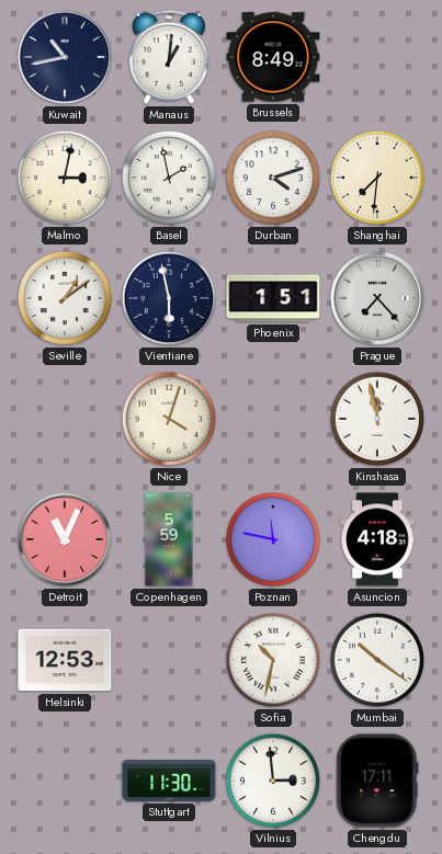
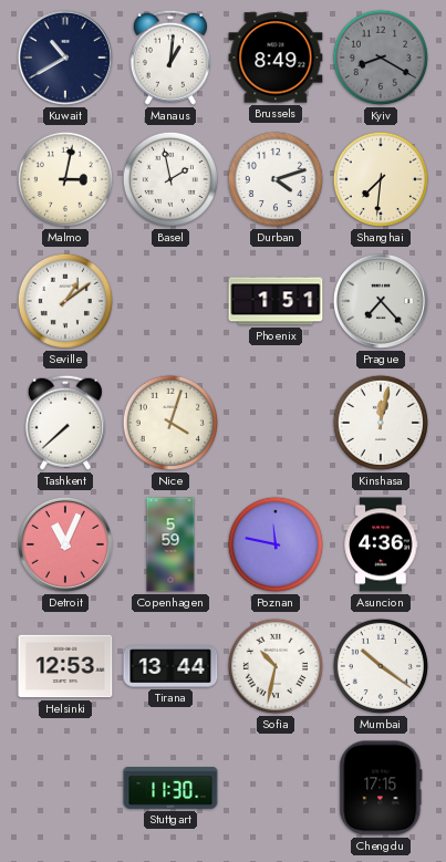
Kuwait: 10:43 -> 10:40
Kyiv: none -> 8:20
Vientiane: 5:58 -> none
Tashkent: none -> 7:38
Kinshasa: 11:58 -> 12:02
Asuncion: 4:18 -> 4:36
Tirana: none -> 13:44
Vilnius: 2:59 -> none
Chengdu: 17:11 -> 17:15
